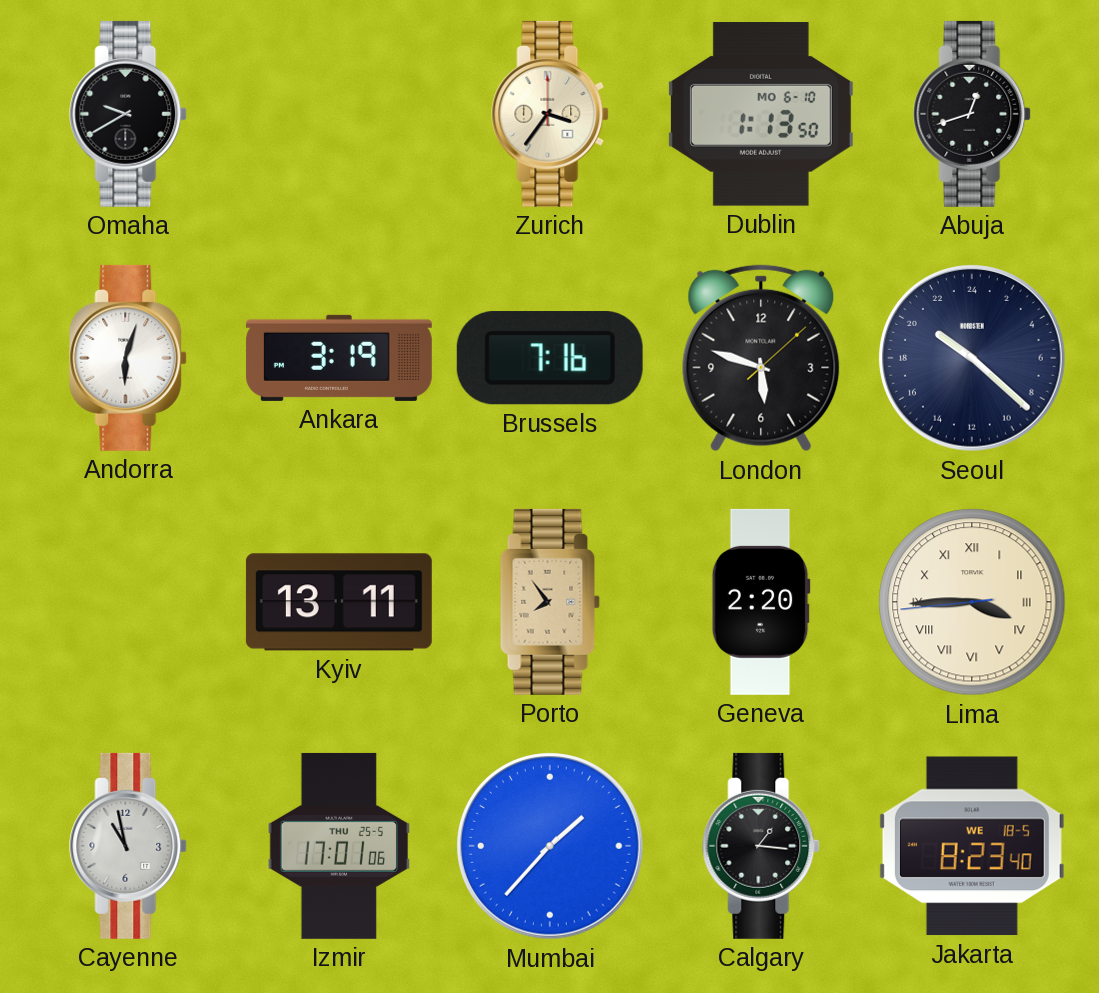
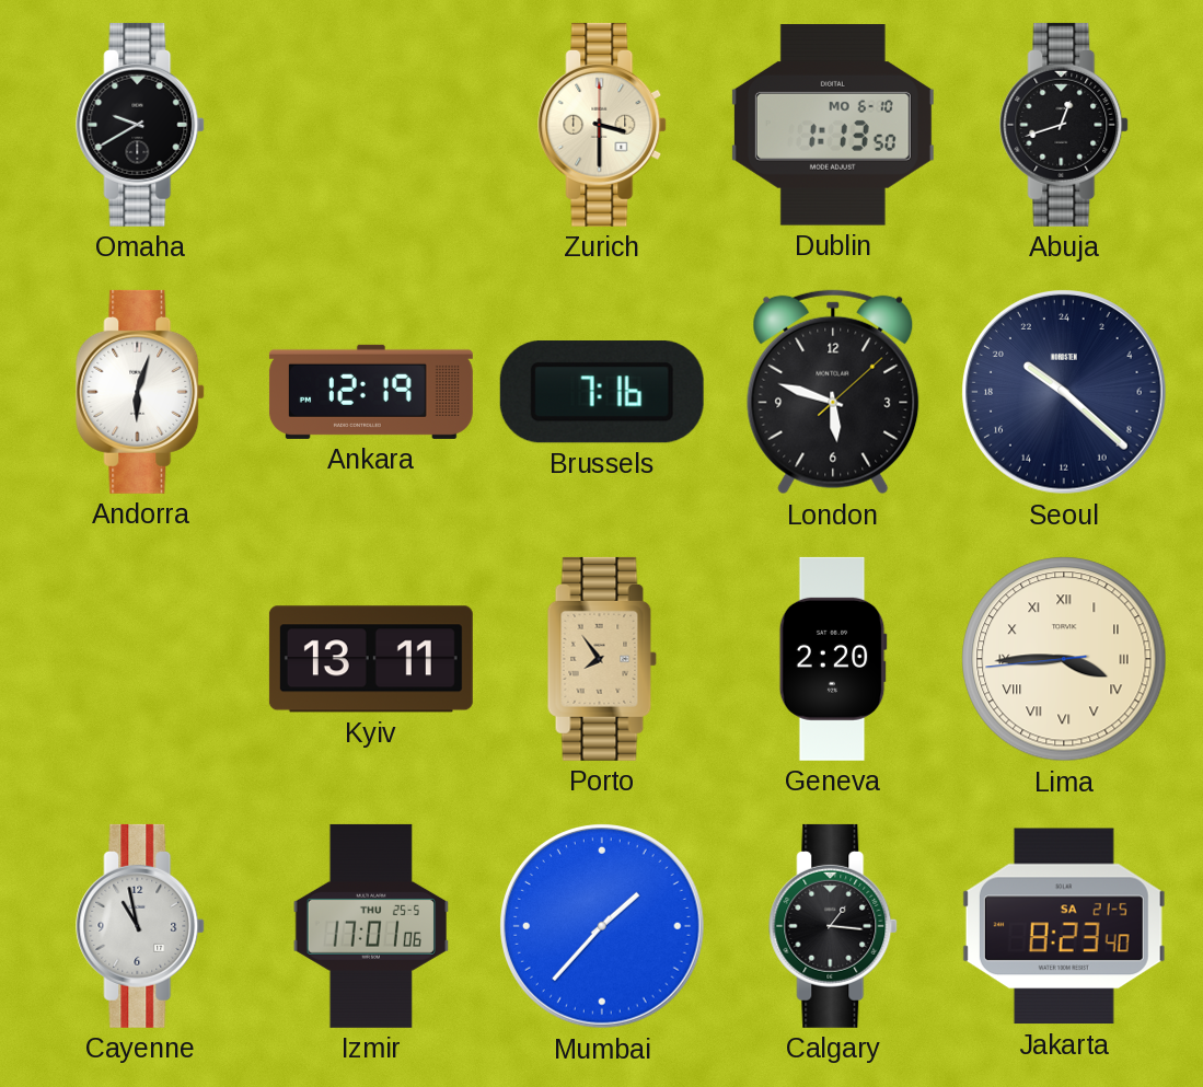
Zurich: 3:36 -> 3:30
Ankara: 3:19 -> 12:19
Jakarta date: WE 18-5 -> SA 21-5
